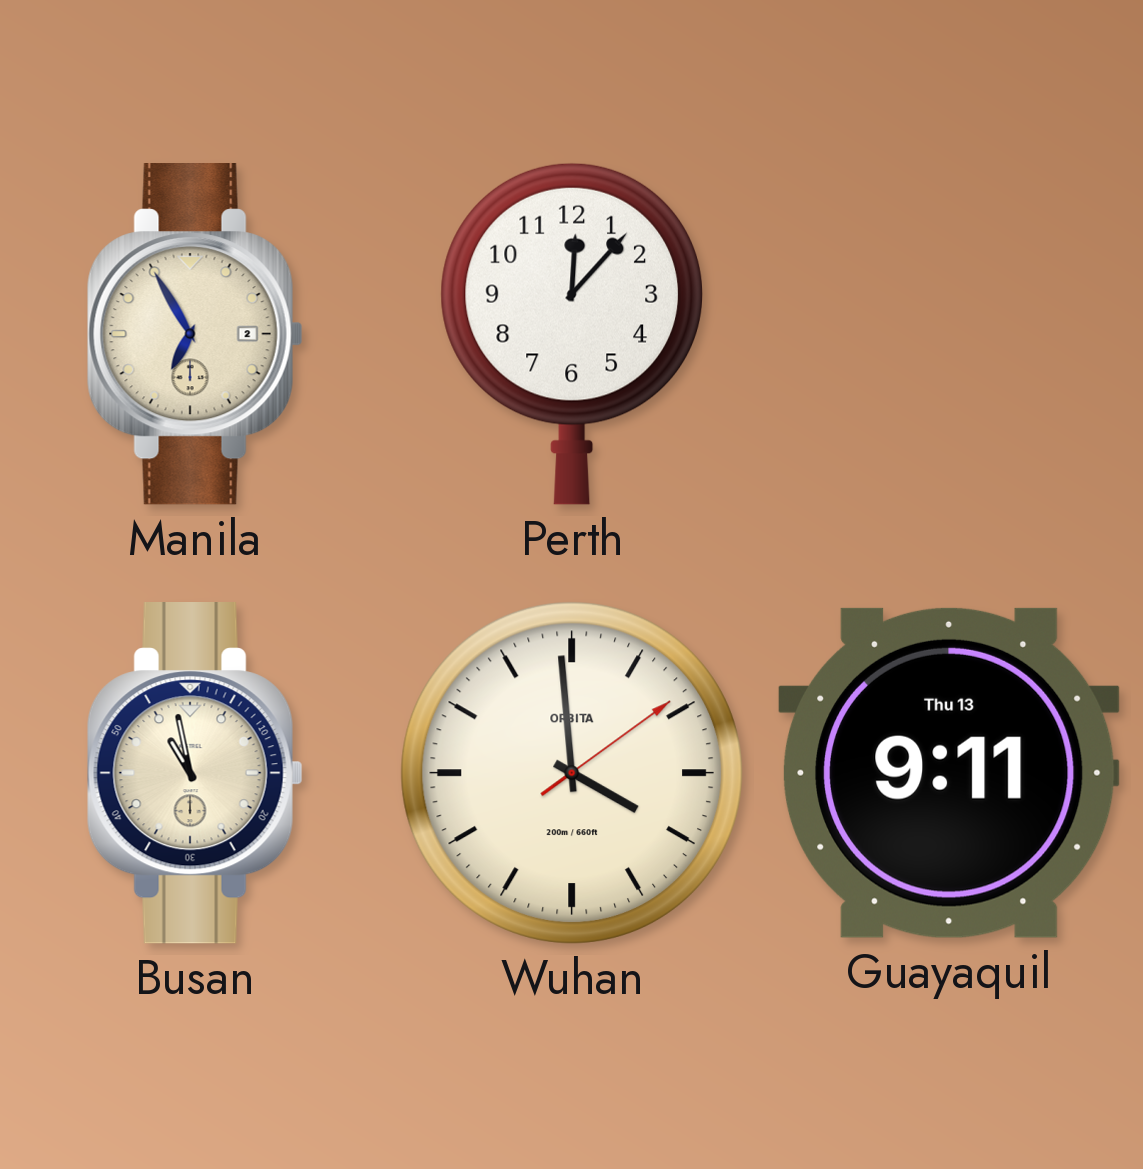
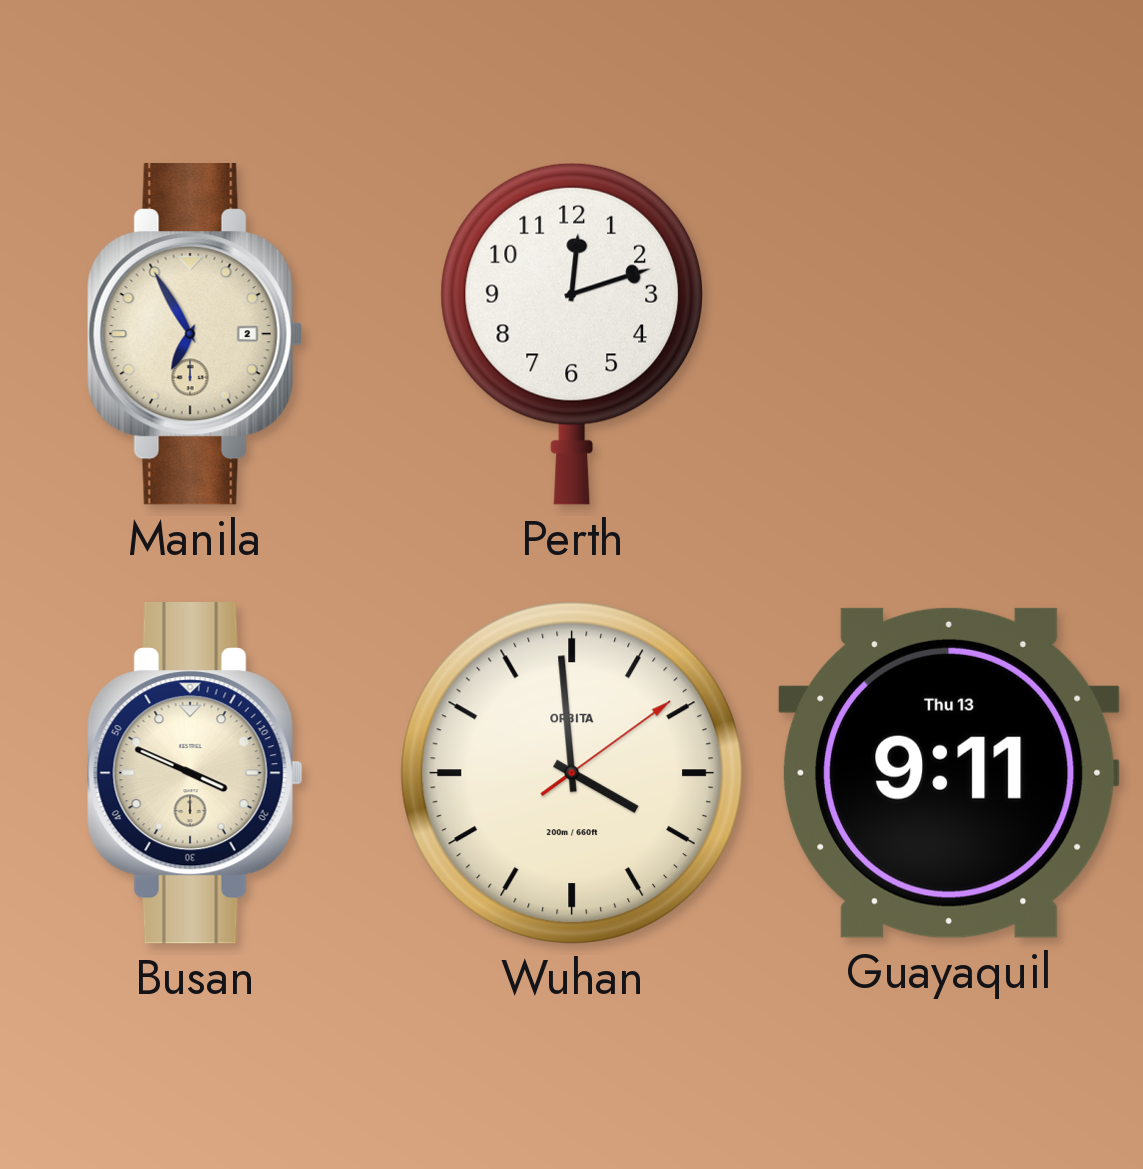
Perth: 12:07 -> 12:12
Busan: 10:58 -> 3:49
